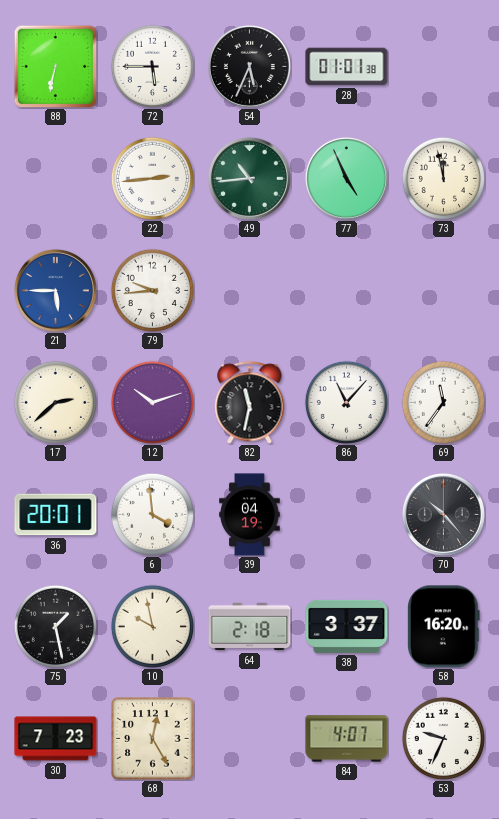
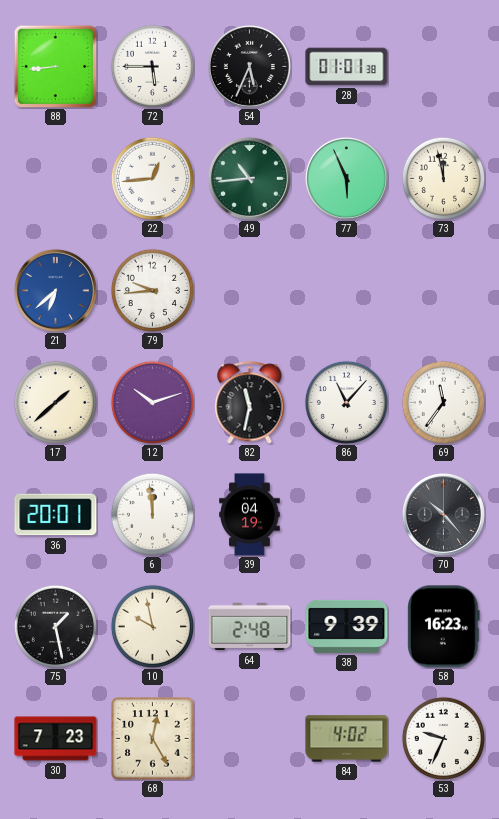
88: 6:32 -> 8:44
22: 2:44 -> 12:44
77: 4:56 -> 5:56
21: 5:45 -> 6:38
17: 2:38 -> 1:38
6: 3:59 -> 11:59
64: 2:18 -> 2:48
38: 3:37 -> 9:39
58: 16:20 -> 16:23
84: 4:07 -> 4:02
